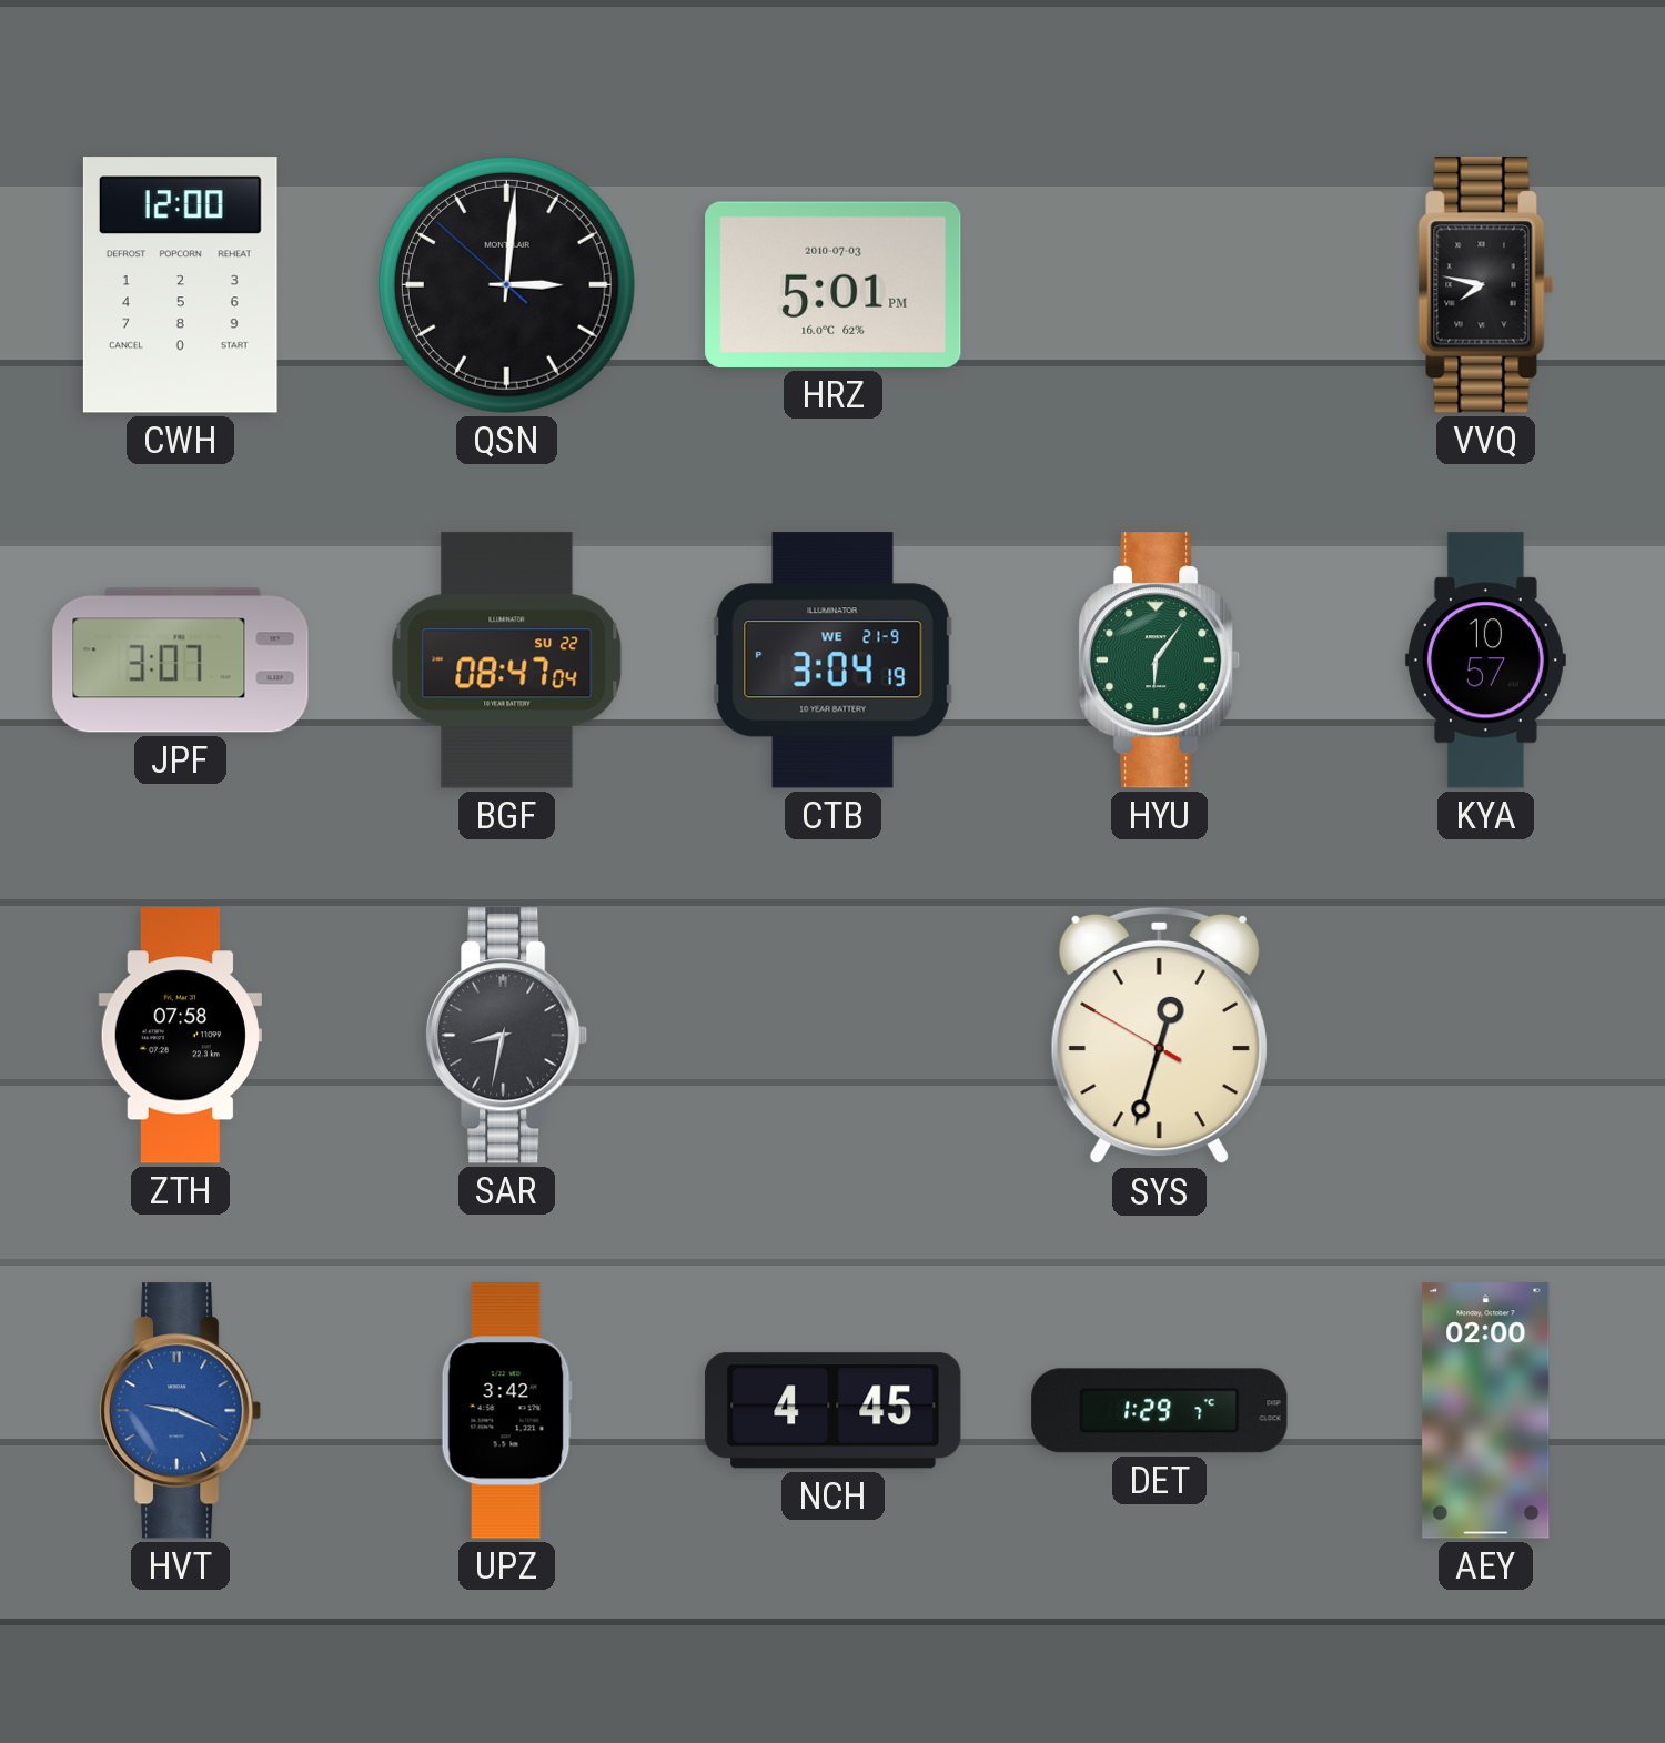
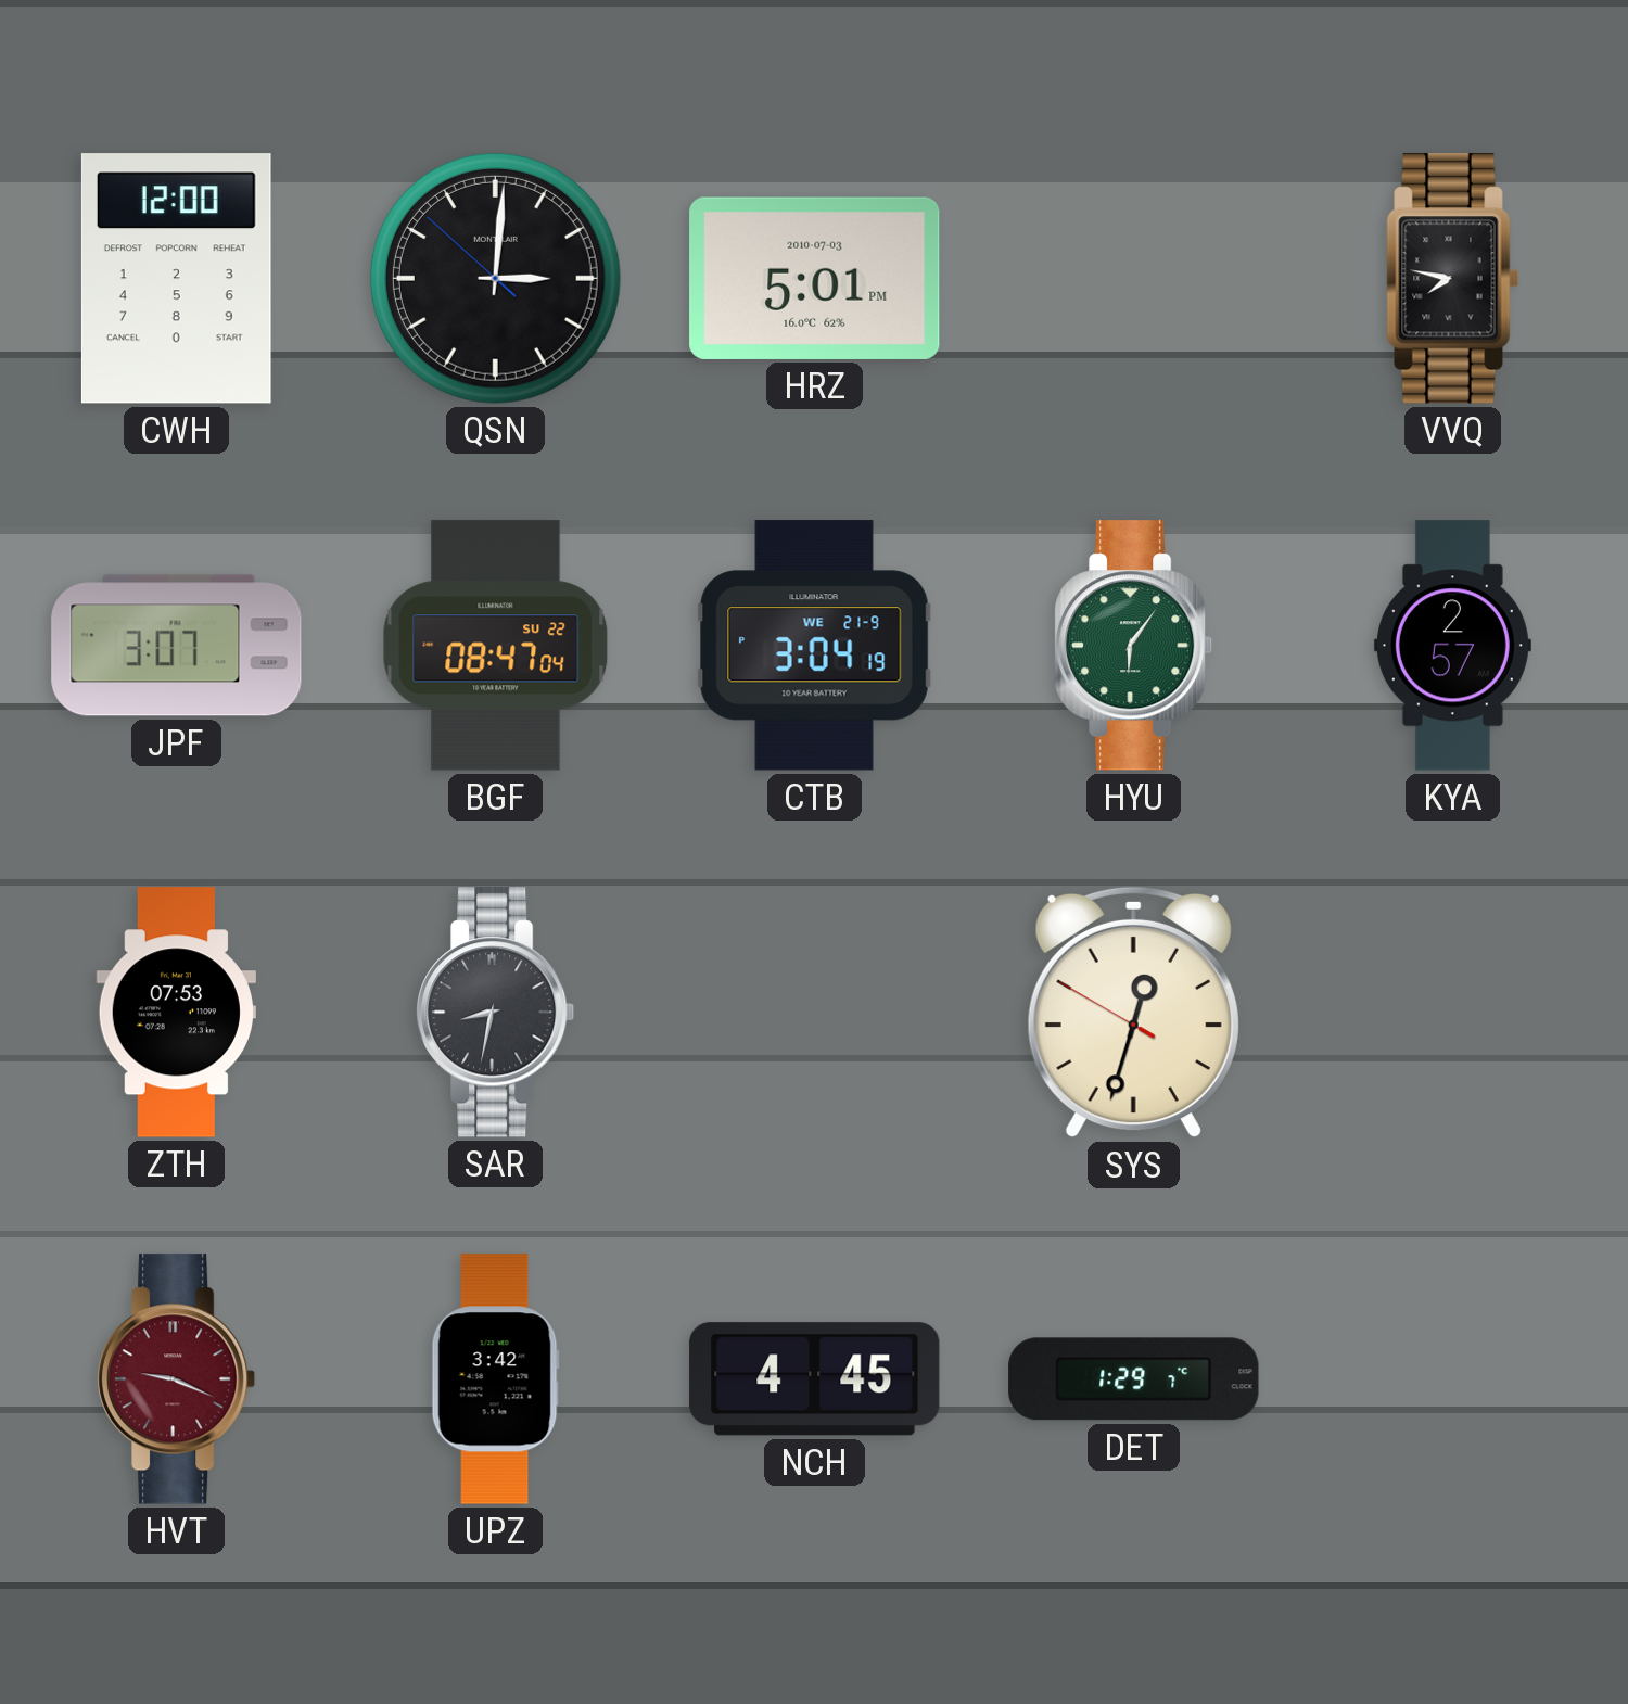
KYA: 10:57 -> 2:57
ZTH: 07:58 -> 07:53
HVT dial: blue -> burgundy
AEY: 02:00 -> none
